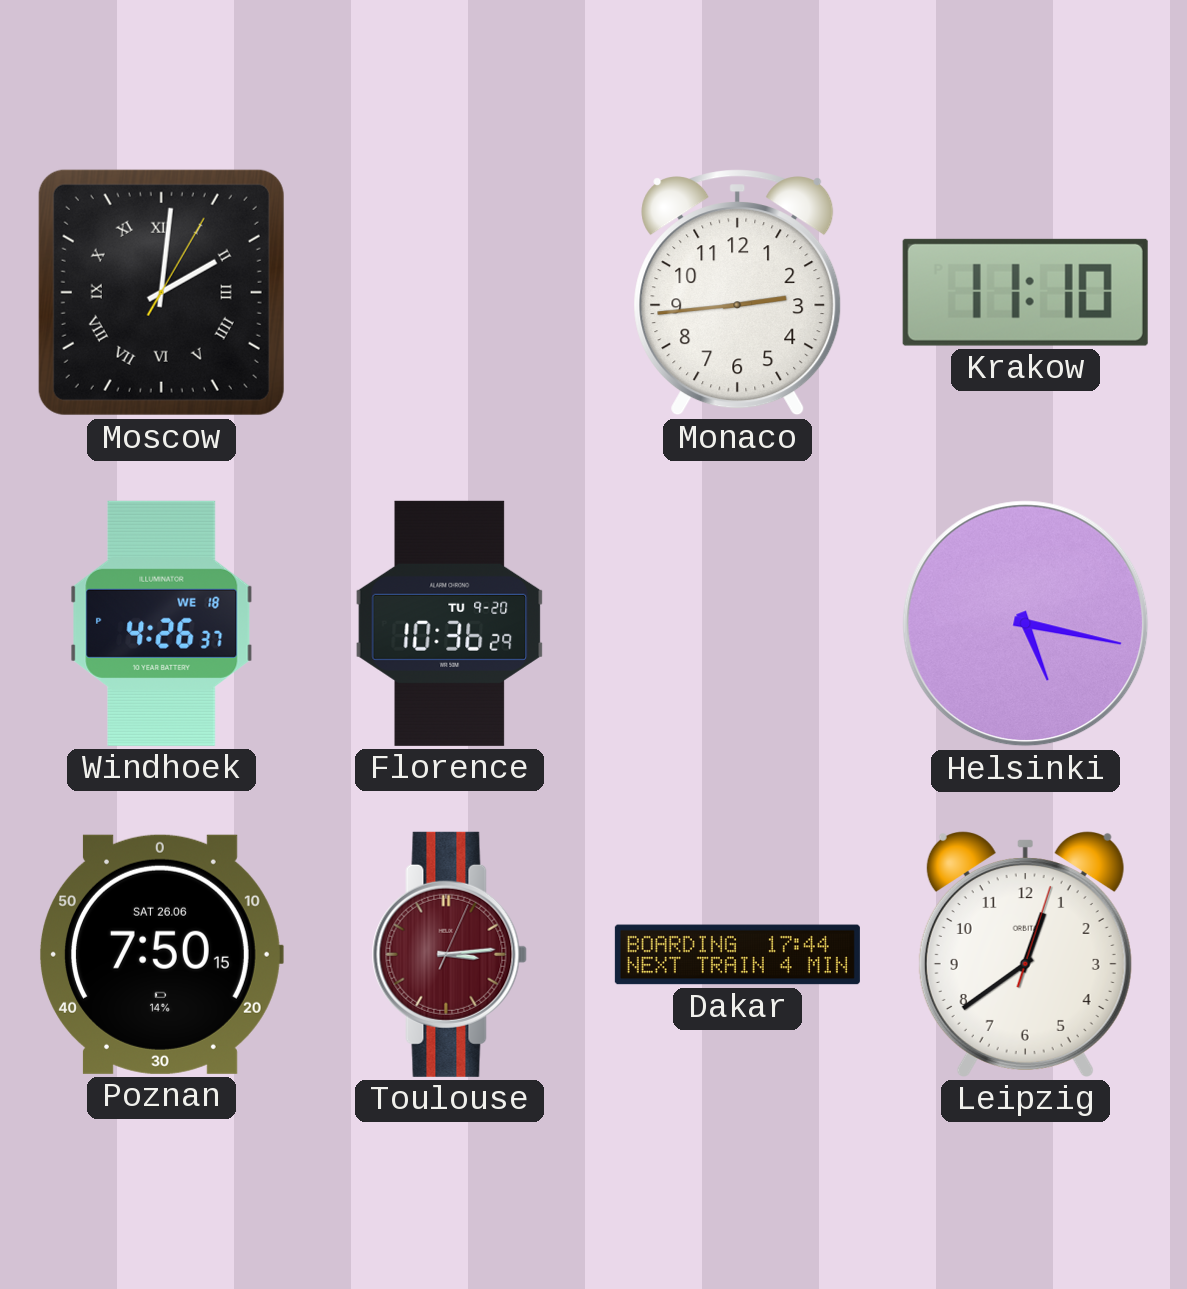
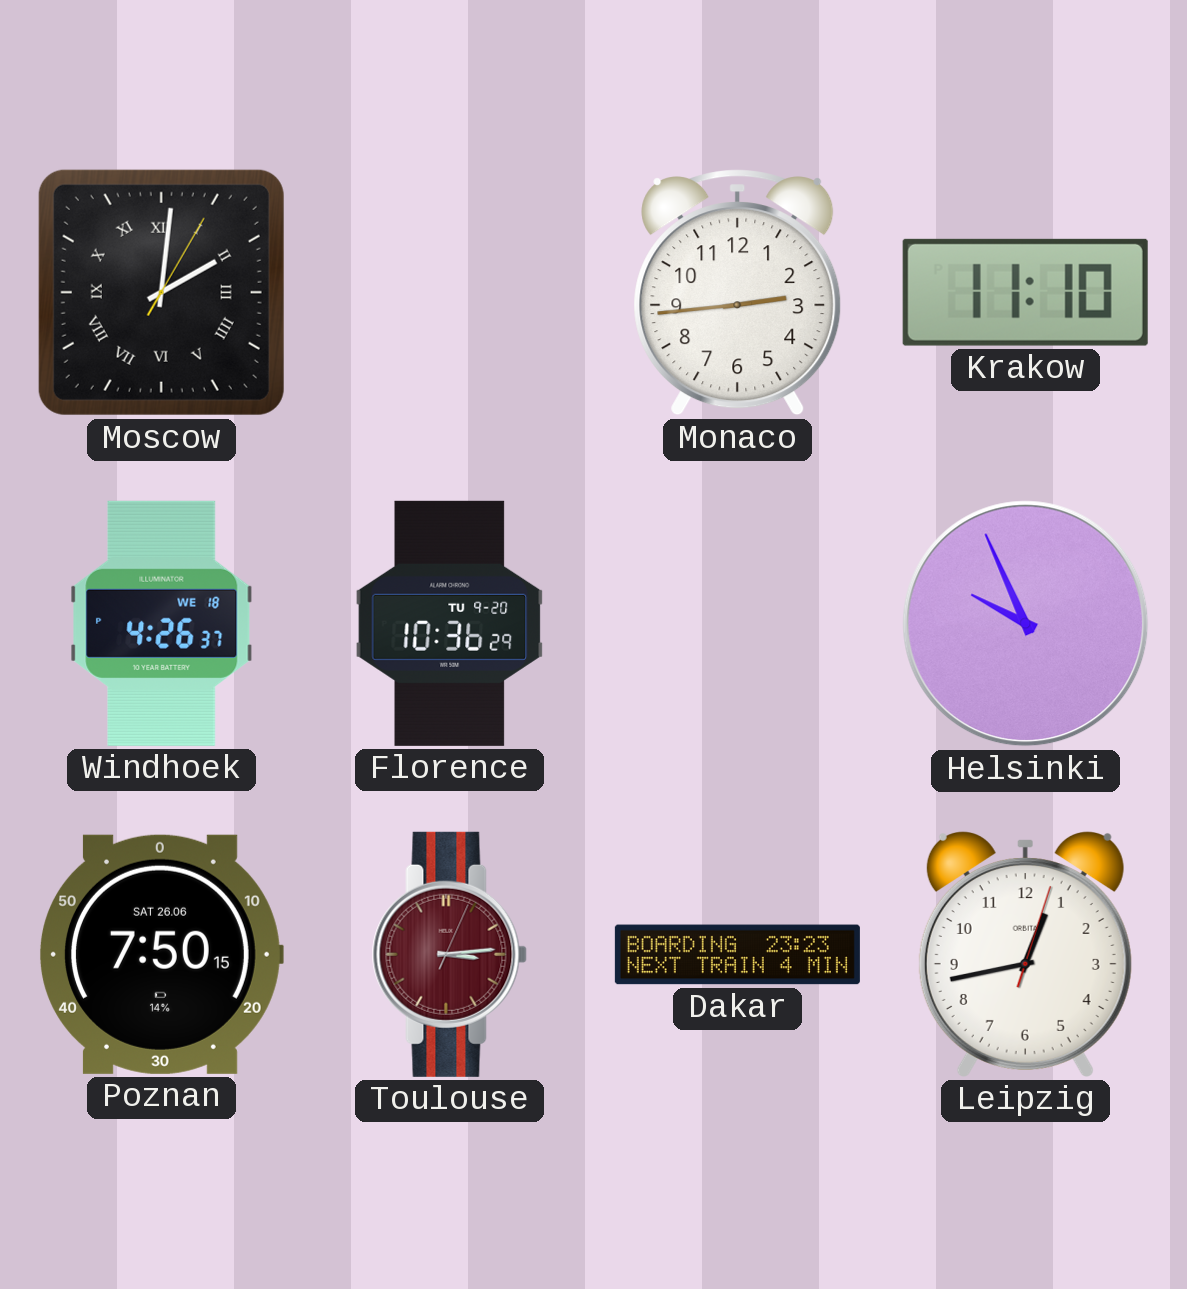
Helsinki: 5:17 -> 9:56
Dakar: 17:44 -> 23:23
Leipzig: 12:39 -> 12:43
